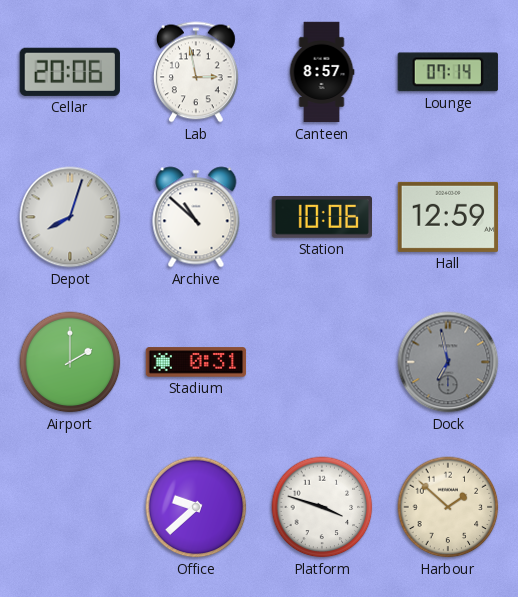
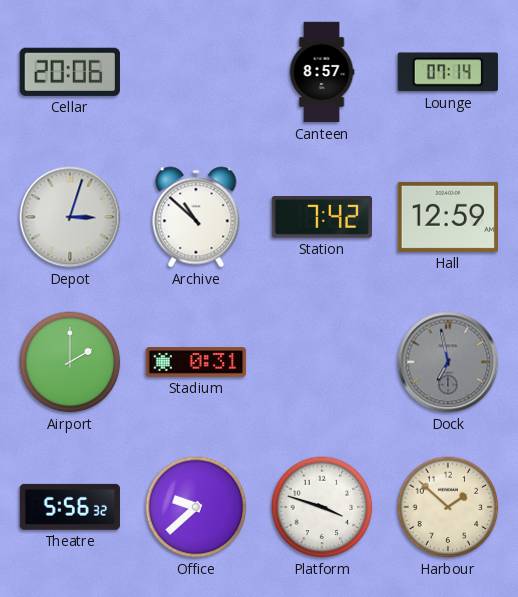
Lab: 2:58 -> none
Depot: 8:03 -> 3:03
Station: 10:06 -> 7:42
Theatre: none -> 5:56
